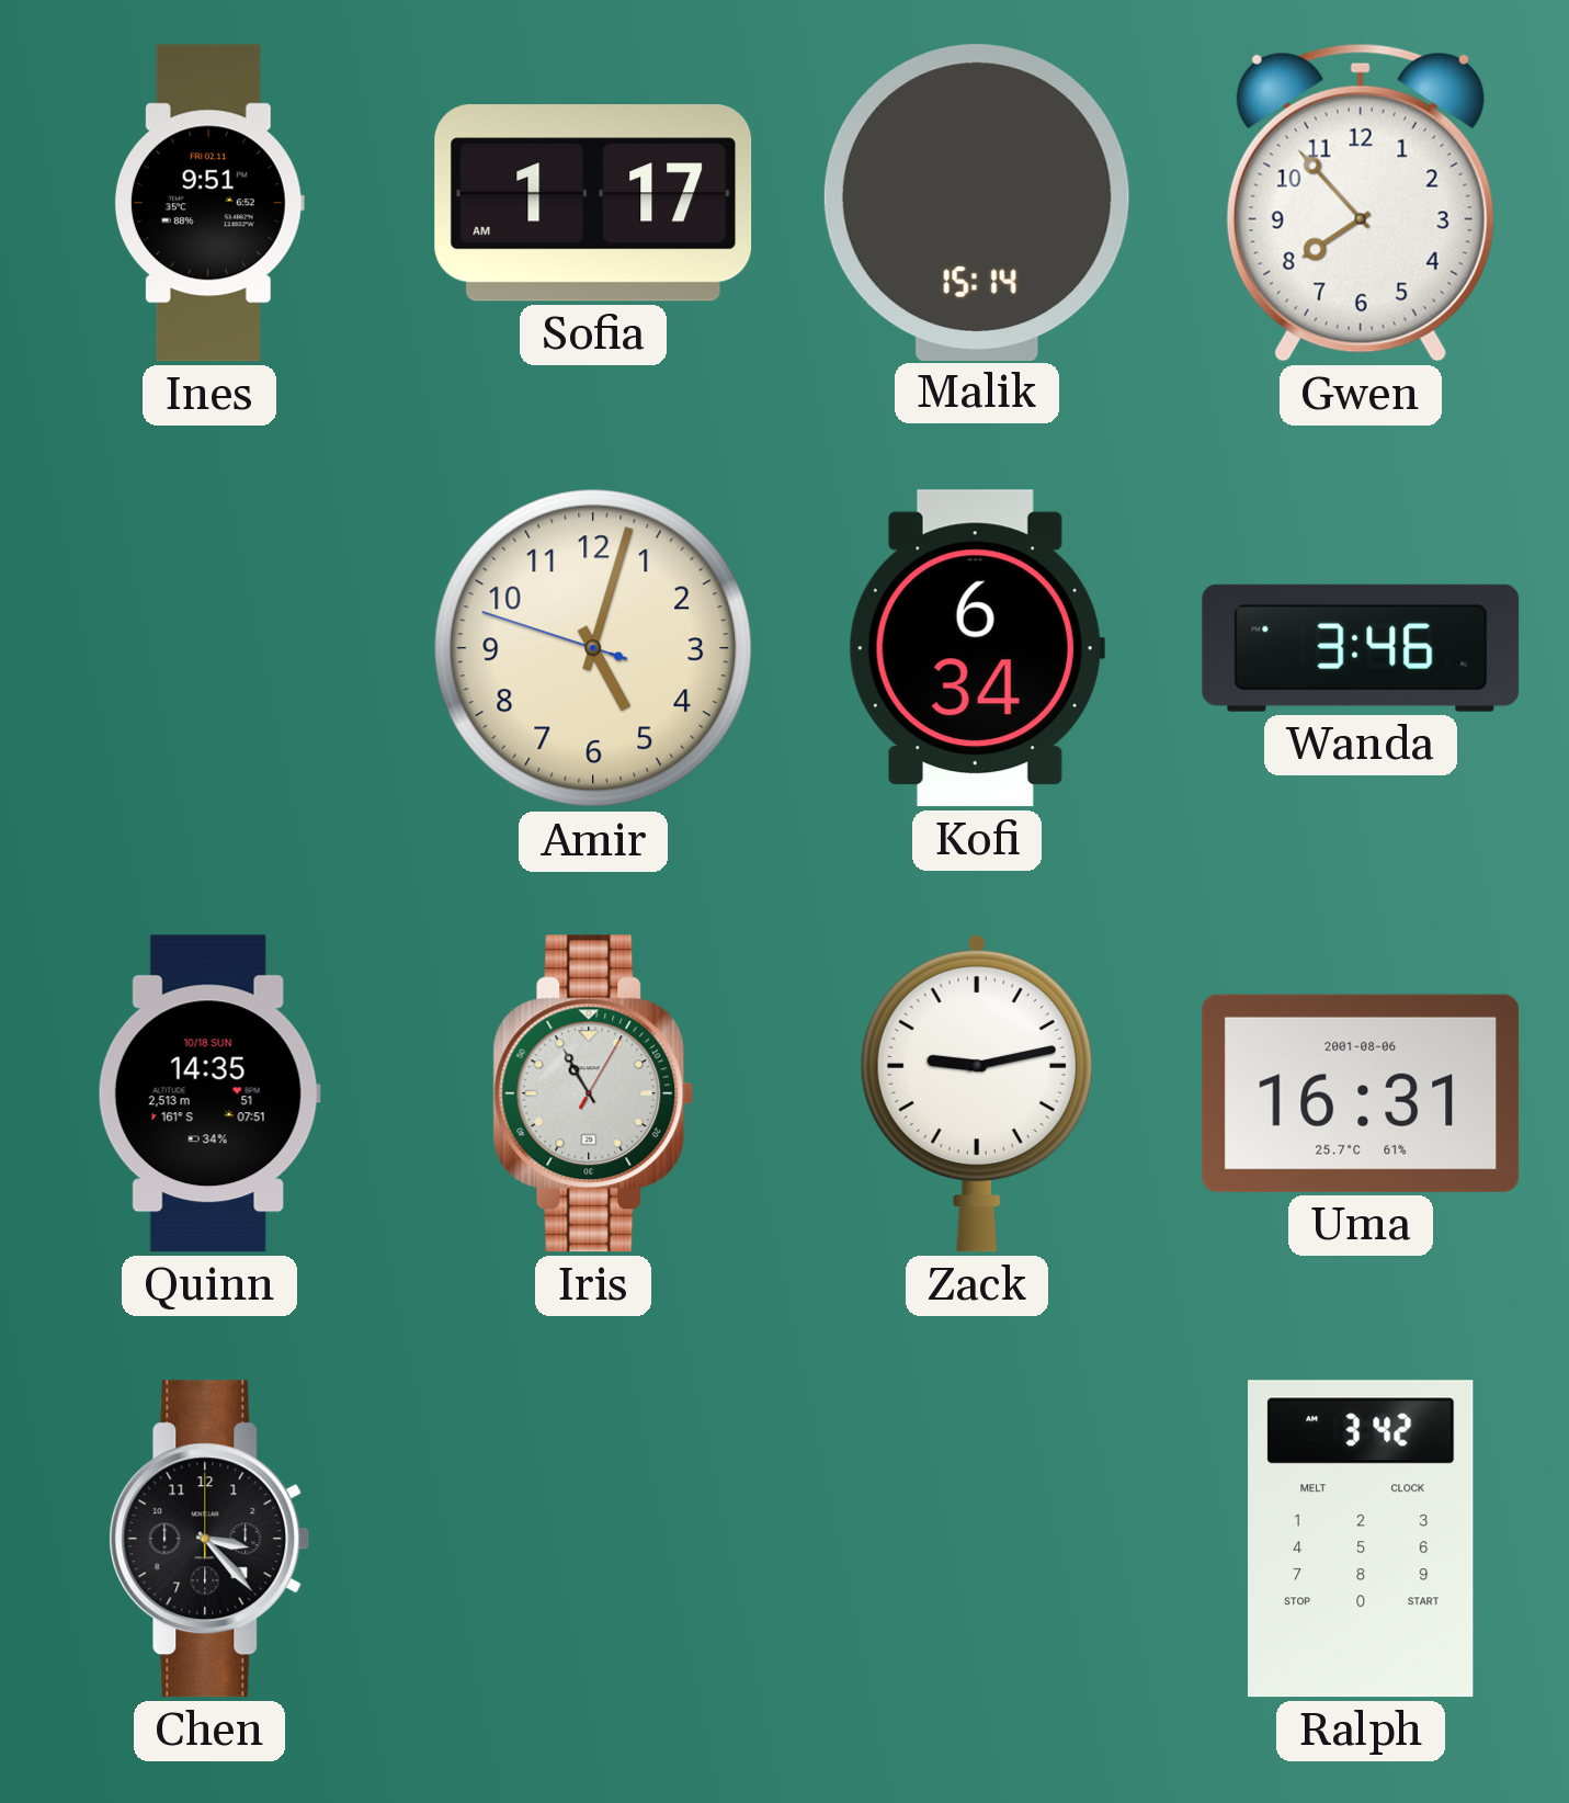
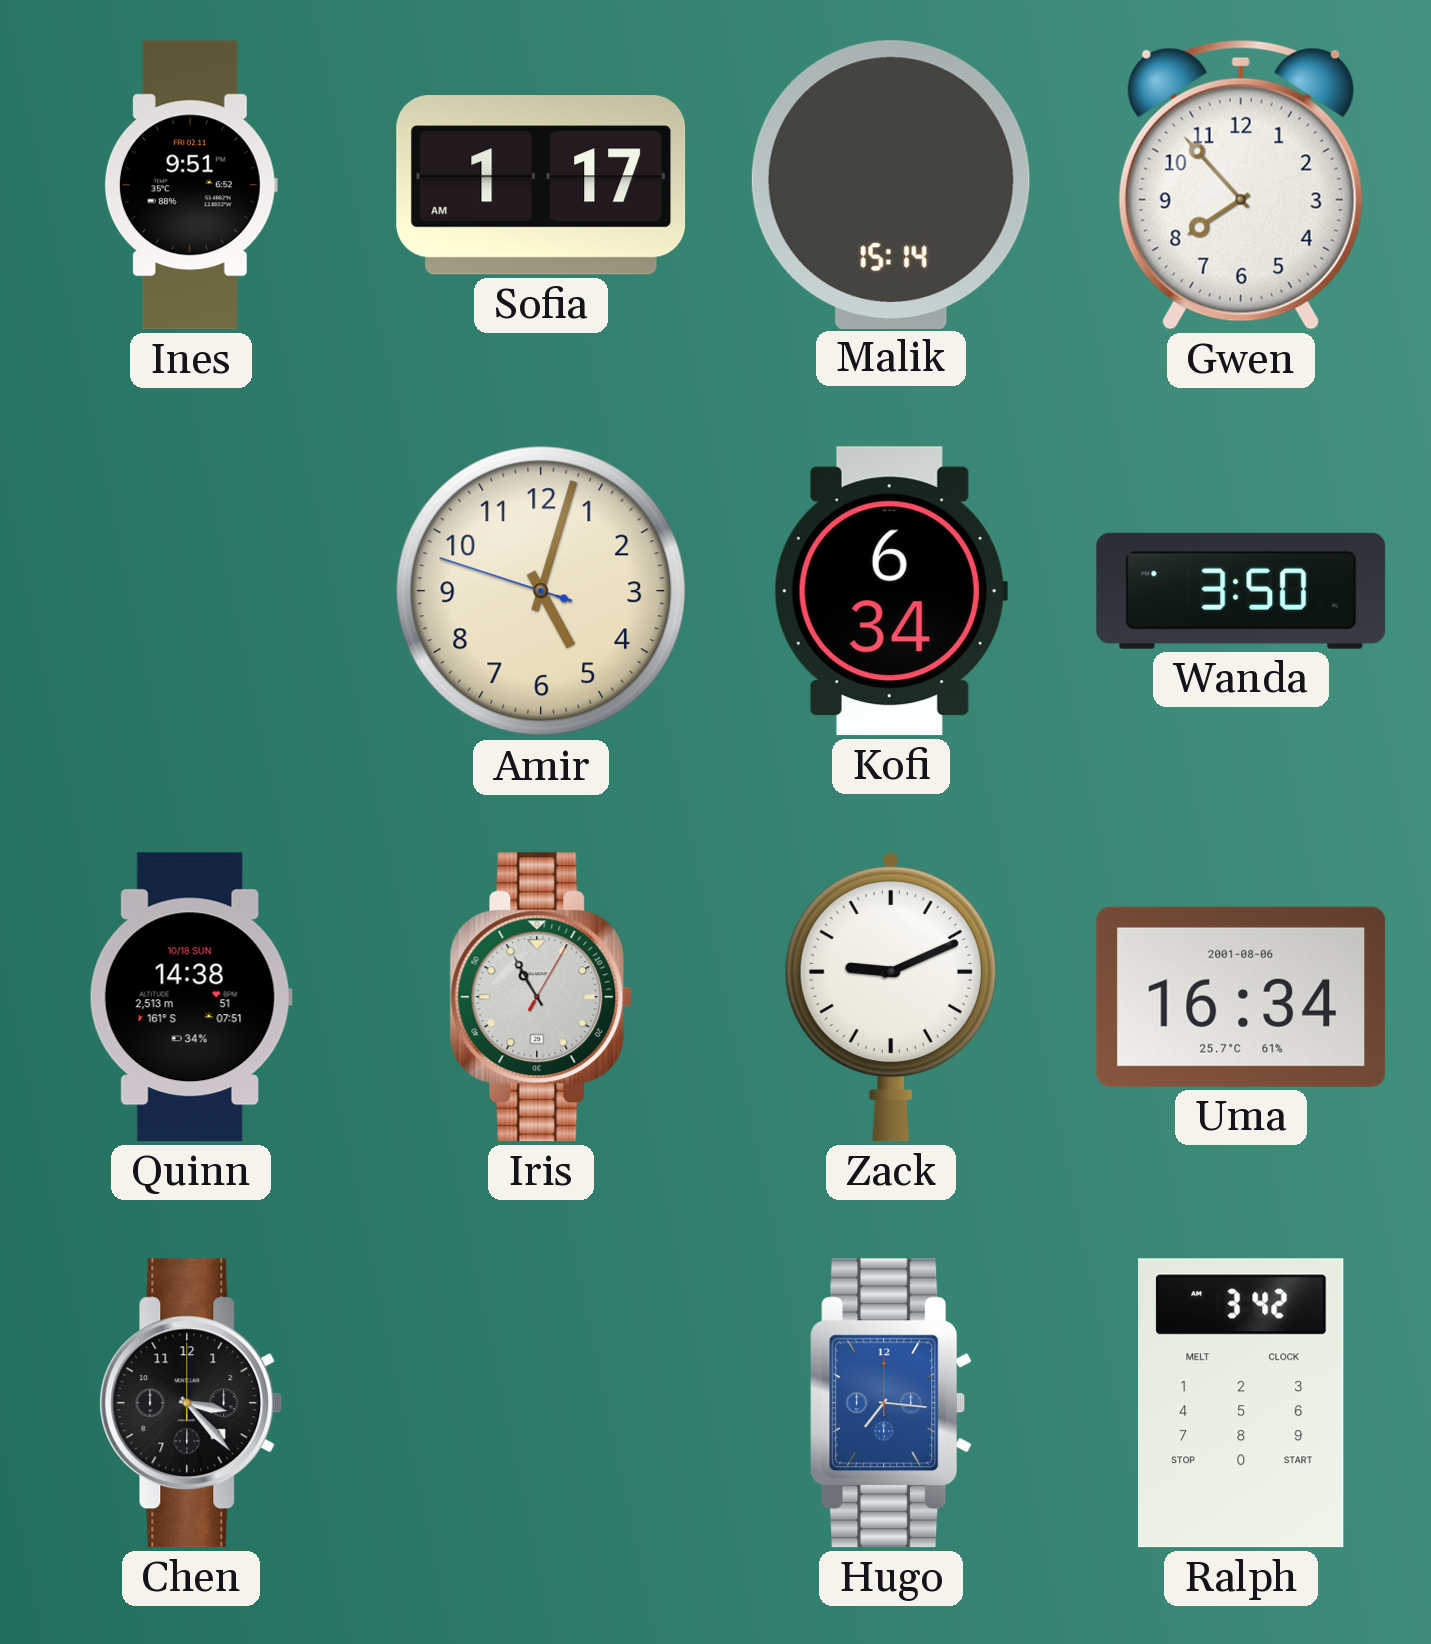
Wanda: 3:46 -> 3:50
Quinn: 14:35 -> 14:38
Zack: 9:13 -> 9:11
Uma: 16:31 -> 16:34
Hugo: none -> 7:16
